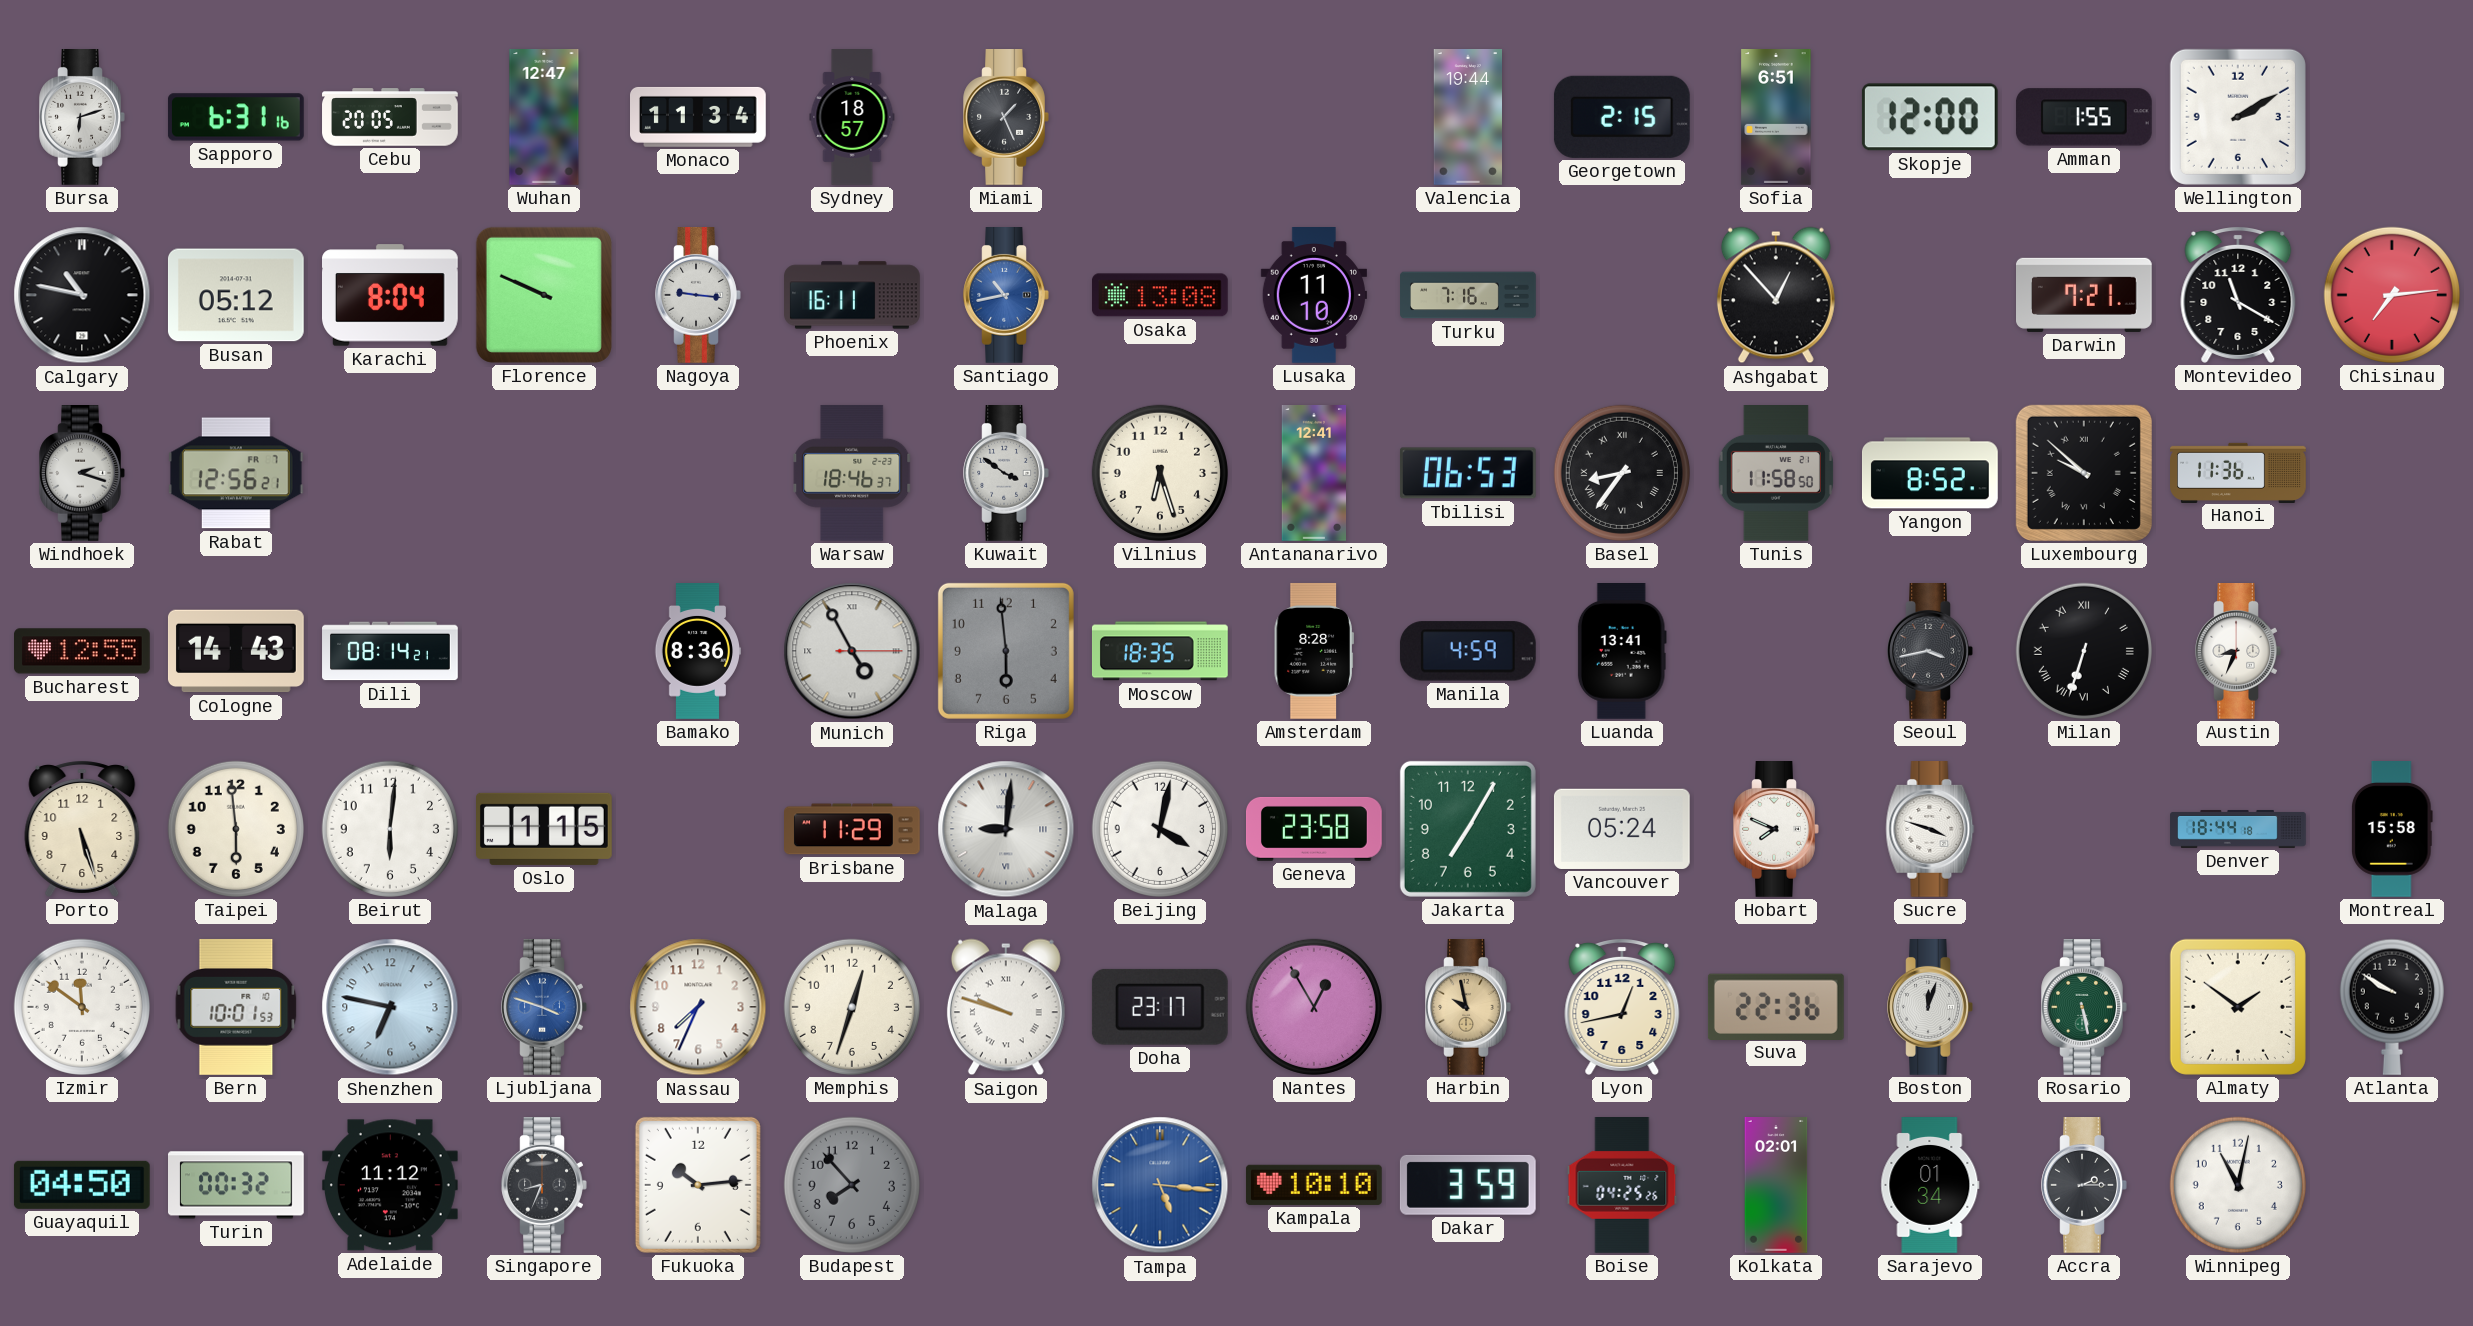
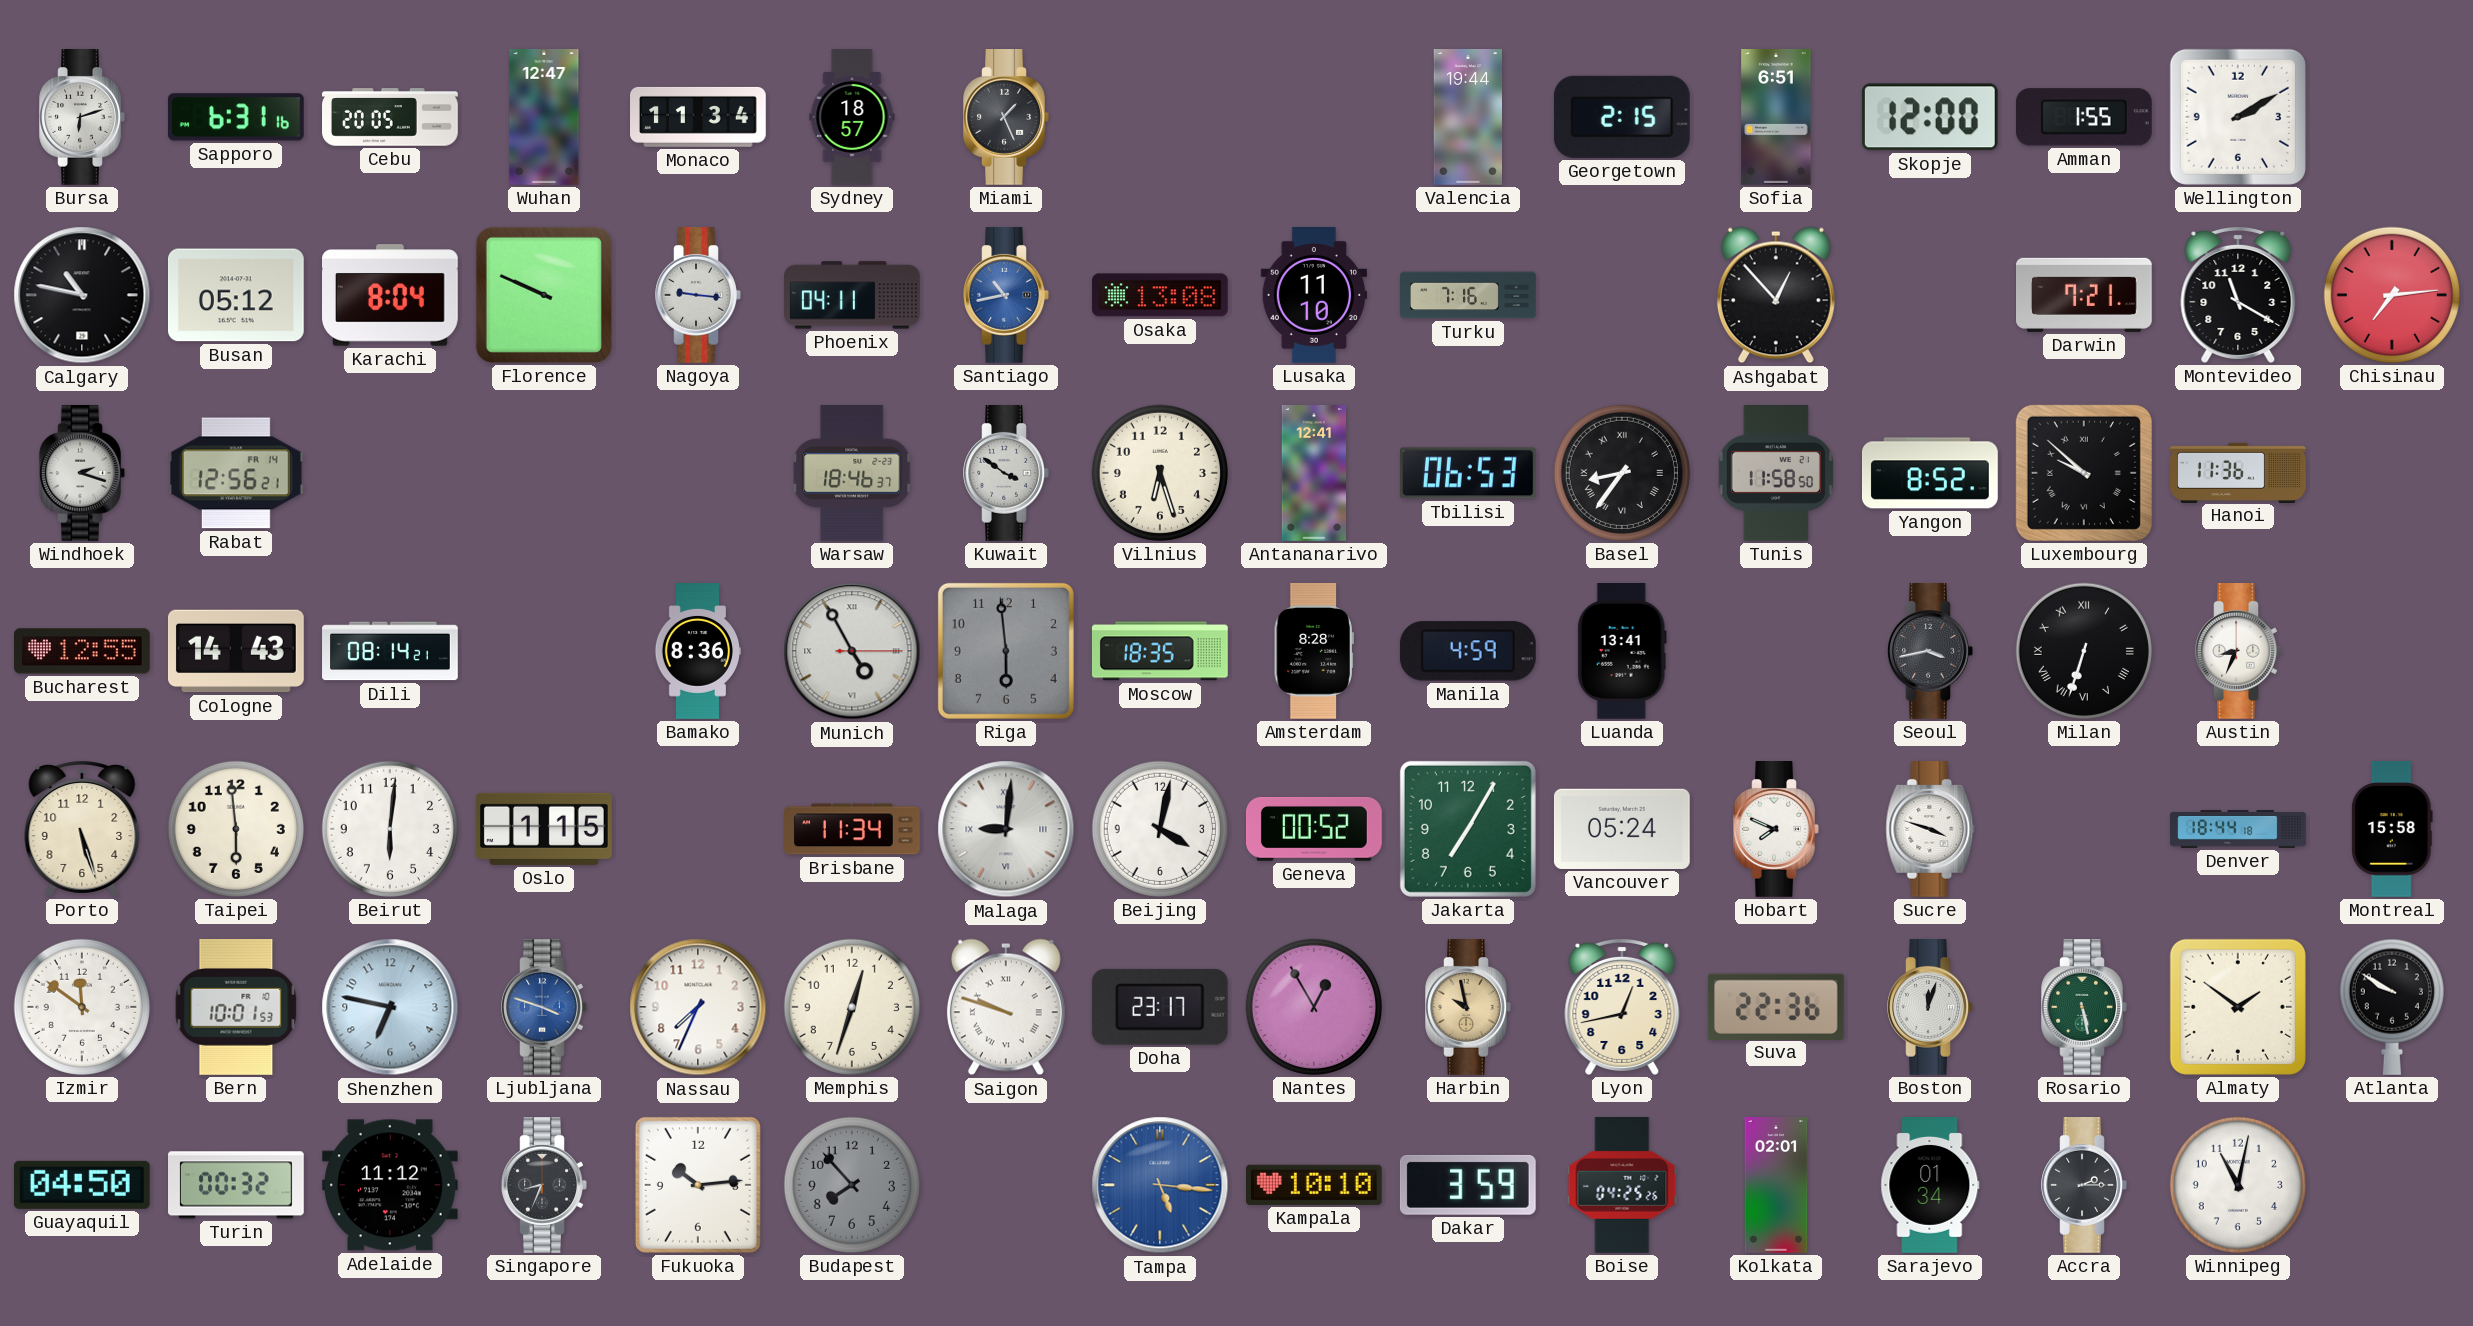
Phoenix: 16:11 -> 04:11
Rabat date: FR 7 -> FR 14
Brisbane: 11:29 -> 11:34
Geneva: 23:58 -> 00:52
